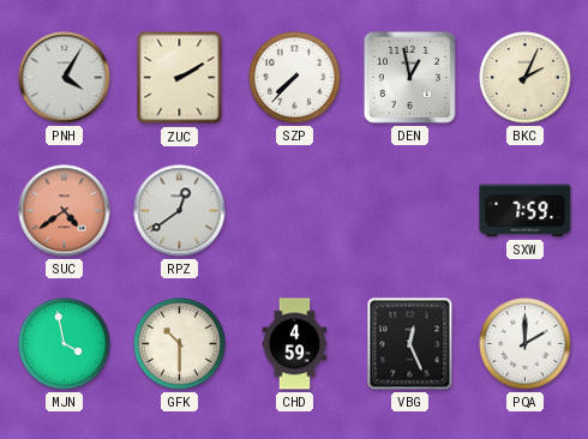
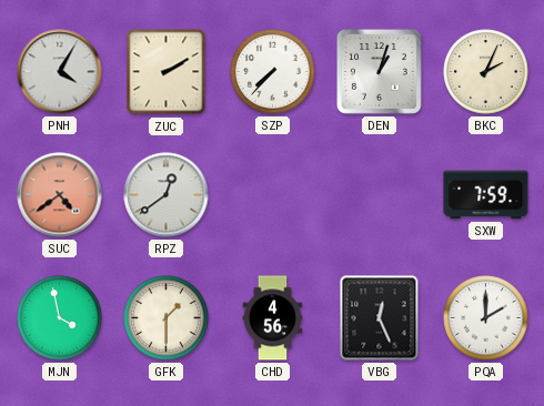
DEN: 12:58 -> 1:03
GFK: 10:30 -> 1:30
CHD: 4:59 -> 4:56
